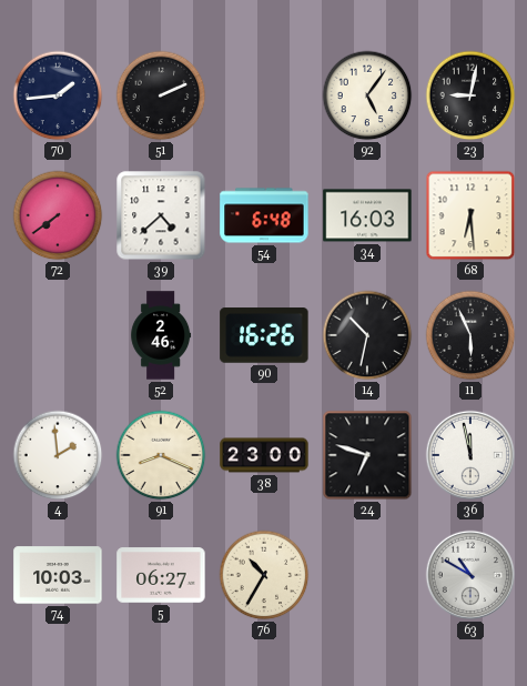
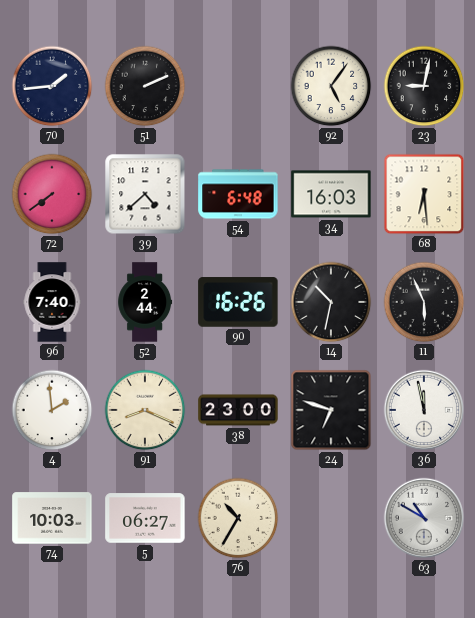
96: none -> 7:40
52: 2:46 -> 2:44
